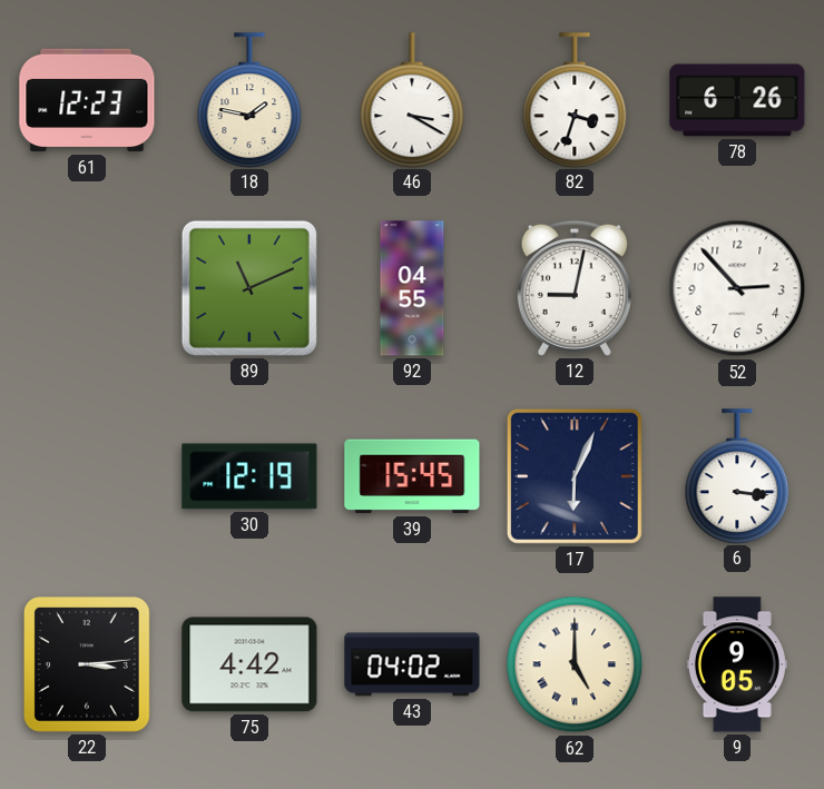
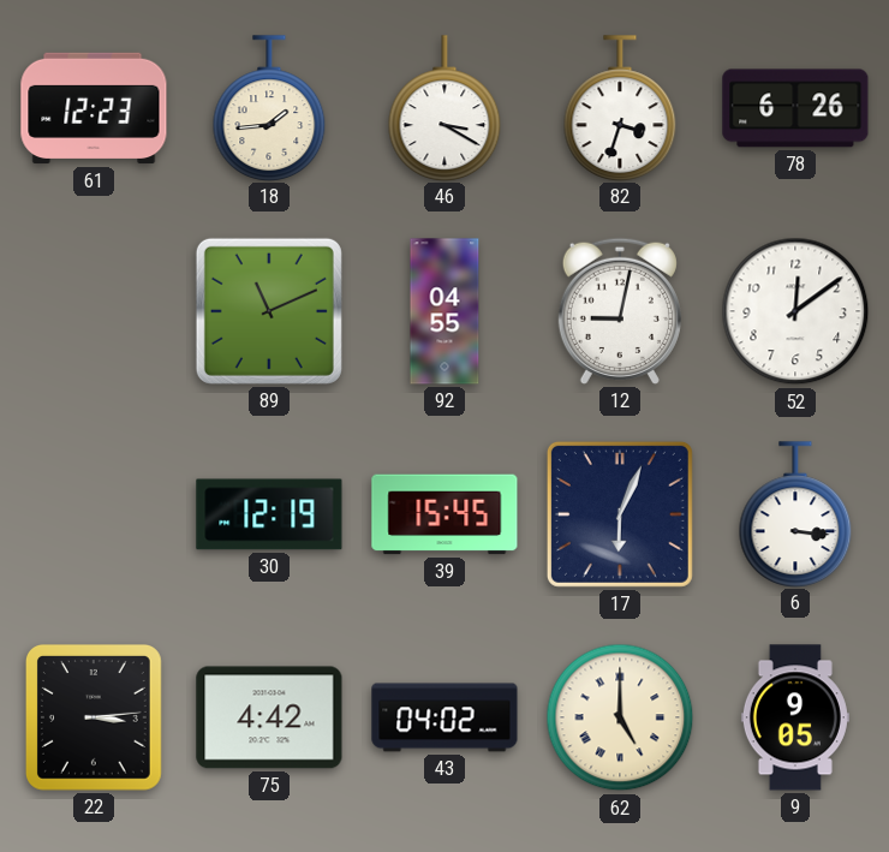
18: 1:47 -> 1:44
52: 2:53 -> 12:09
